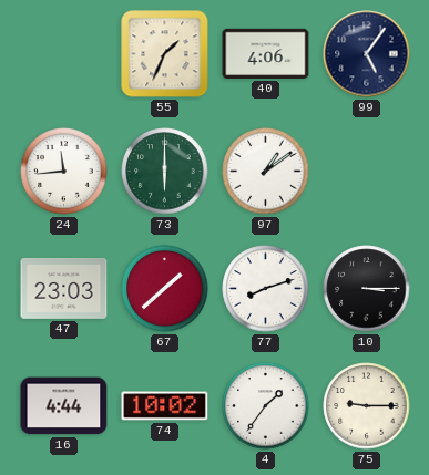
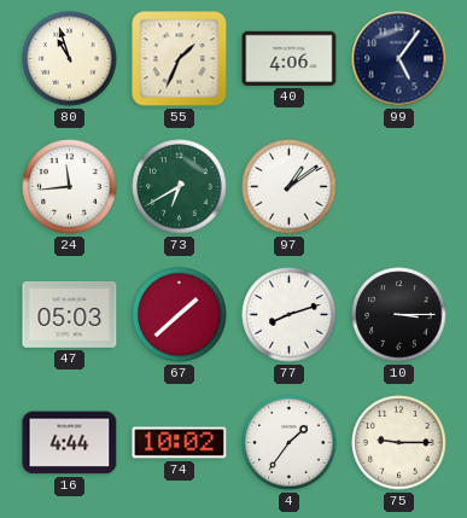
80: none -> 10:57
73: 6:00 -> 6:40
47: 23:03 -> 05:03
